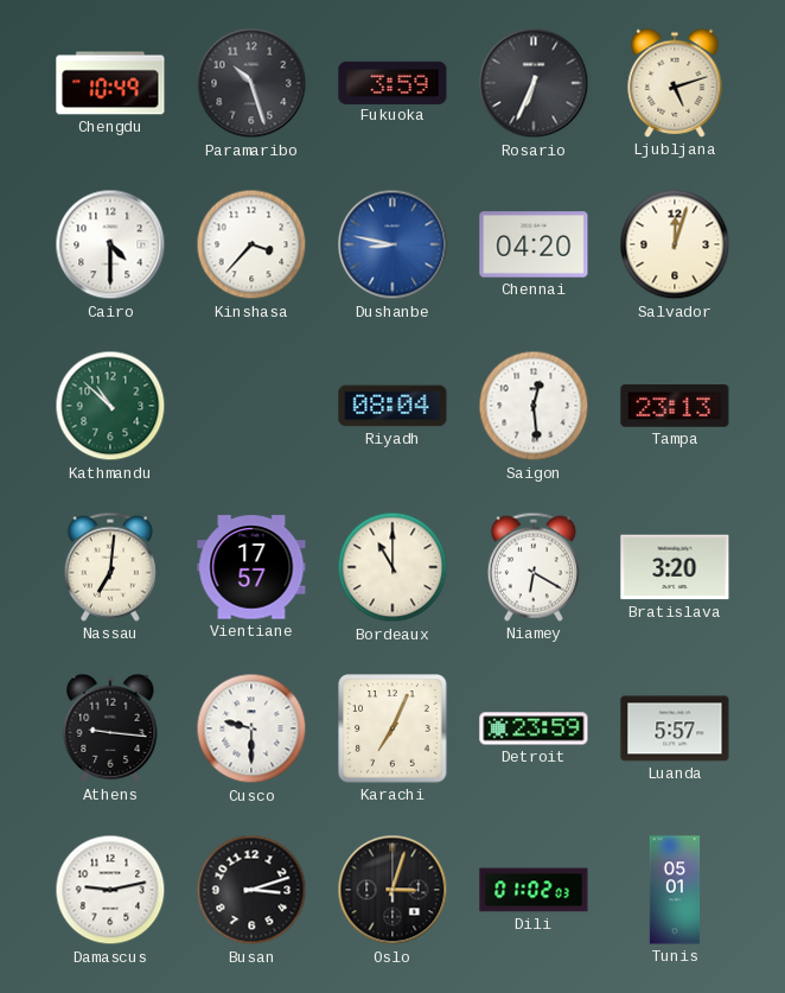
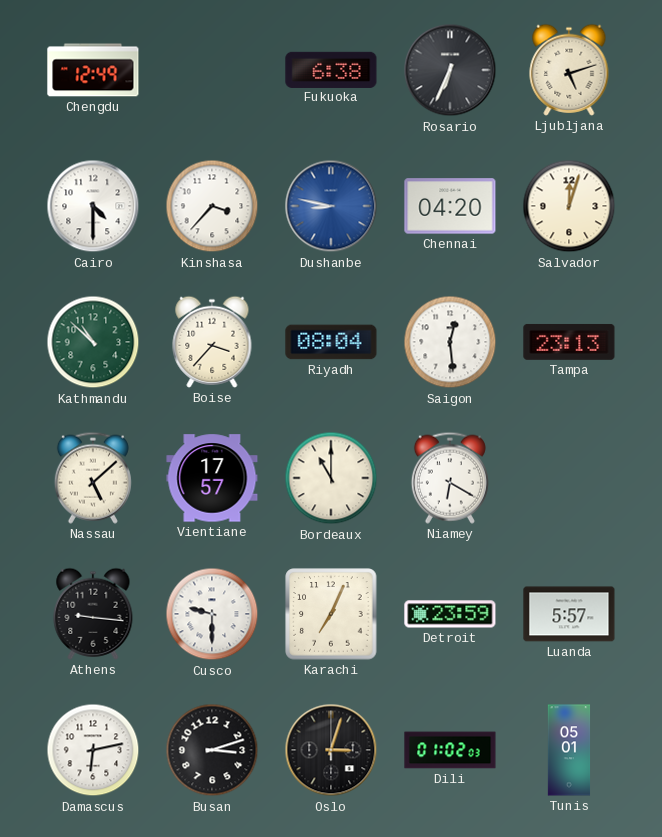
Chengdu: 10:49 -> 12:49
Paramaribo: 10:27 -> none
Fukuoka: 3:59 -> 6:38
Boise: none -> 3:37
Nassau: 7:01 -> 5:08
Bratislava: 3:20 -> none
Damascus: 9:13 -> 6:13
